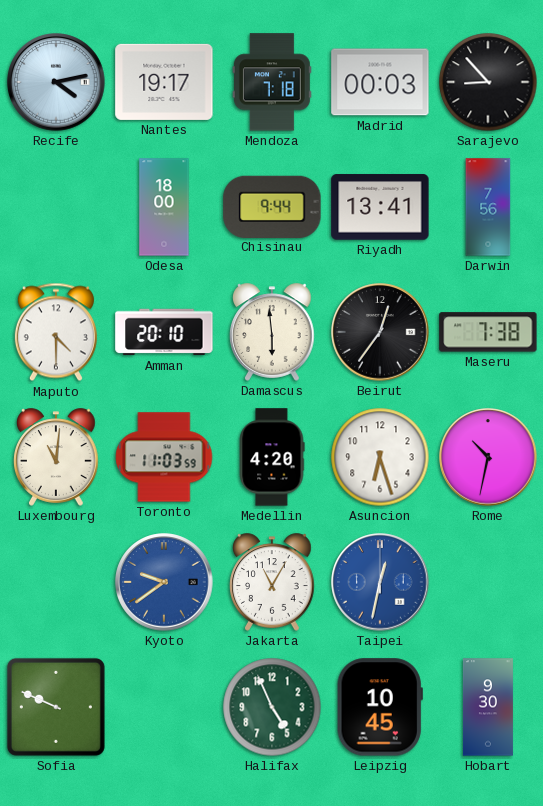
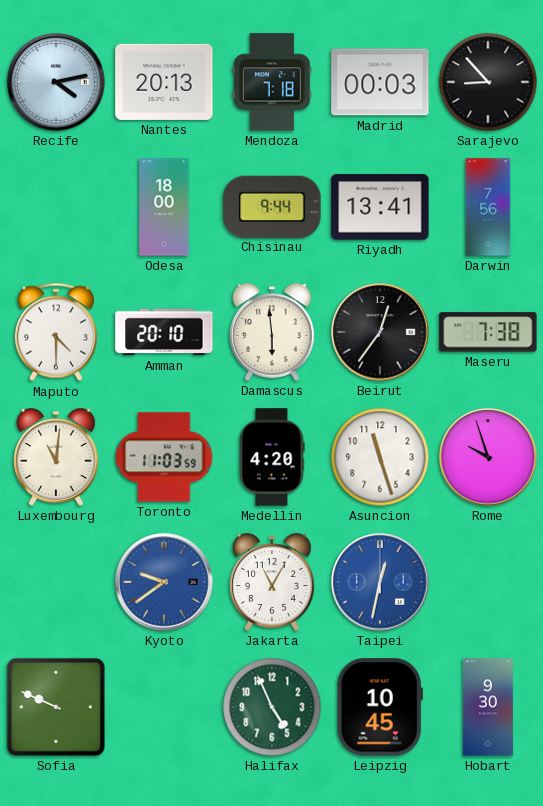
Nantes: 19:17 -> 20:13
Asuncion: 6:27 -> 11:27
Rome: 10:32 -> 9:57
